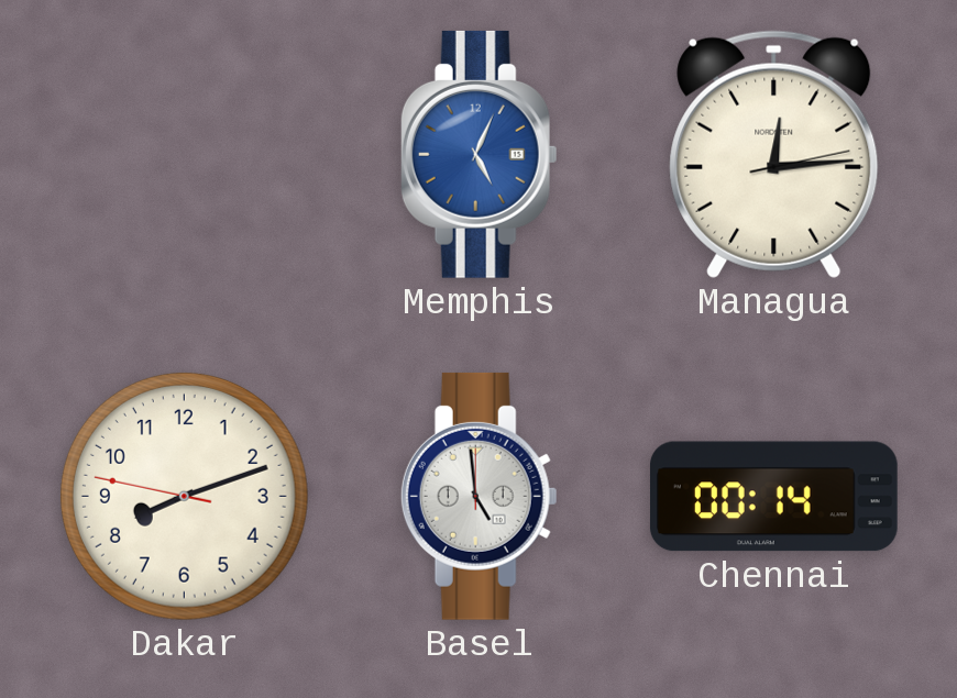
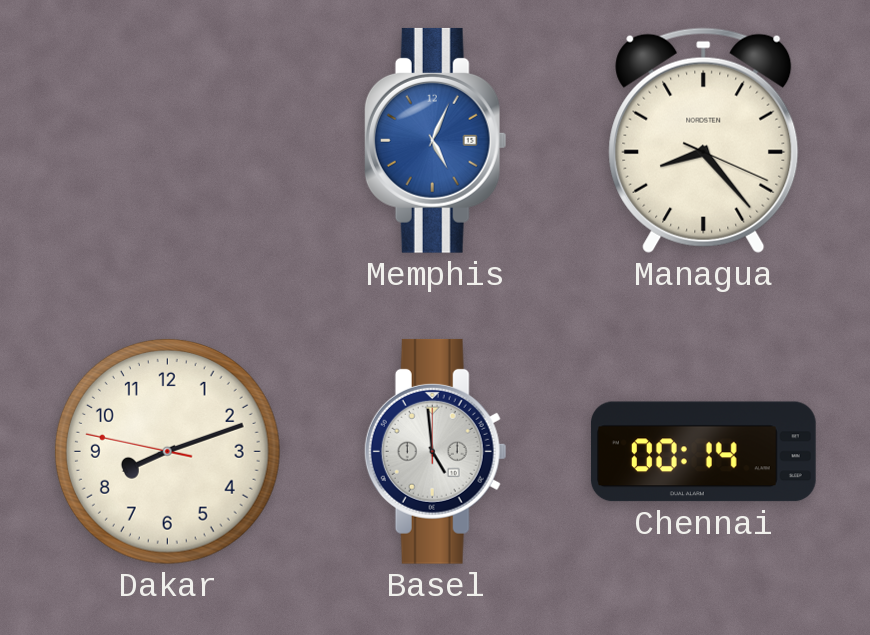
Managua: 12:14 -> 8:23
